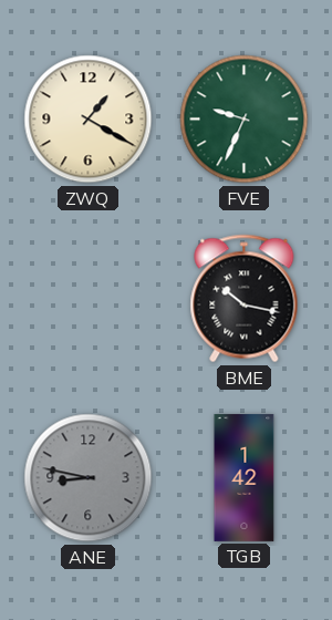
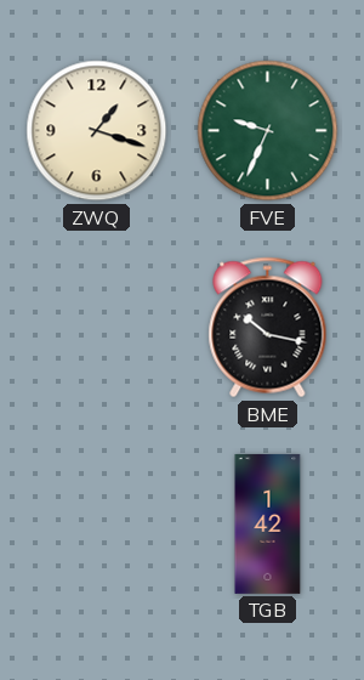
ZWQ: 1:20 -> 1:18
ANE: 8:47 -> none
